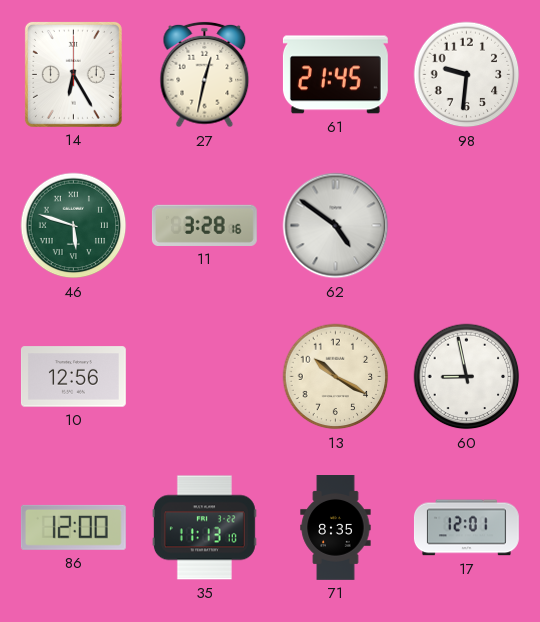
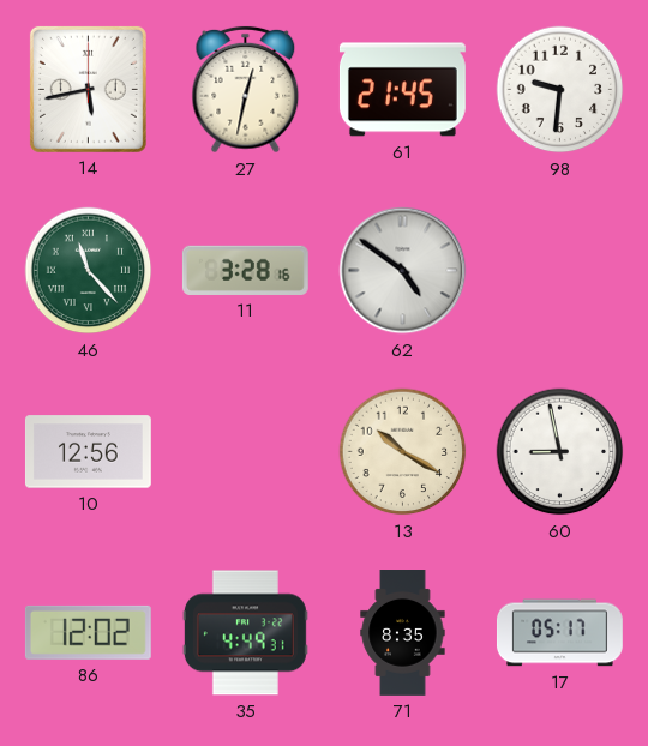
14: 6:25 -> 5:43
46: 5:48 -> 11:23
86: 12:00 -> 12:02
35: 11:13 -> 4:49
17: 12:01 -> 05:17
